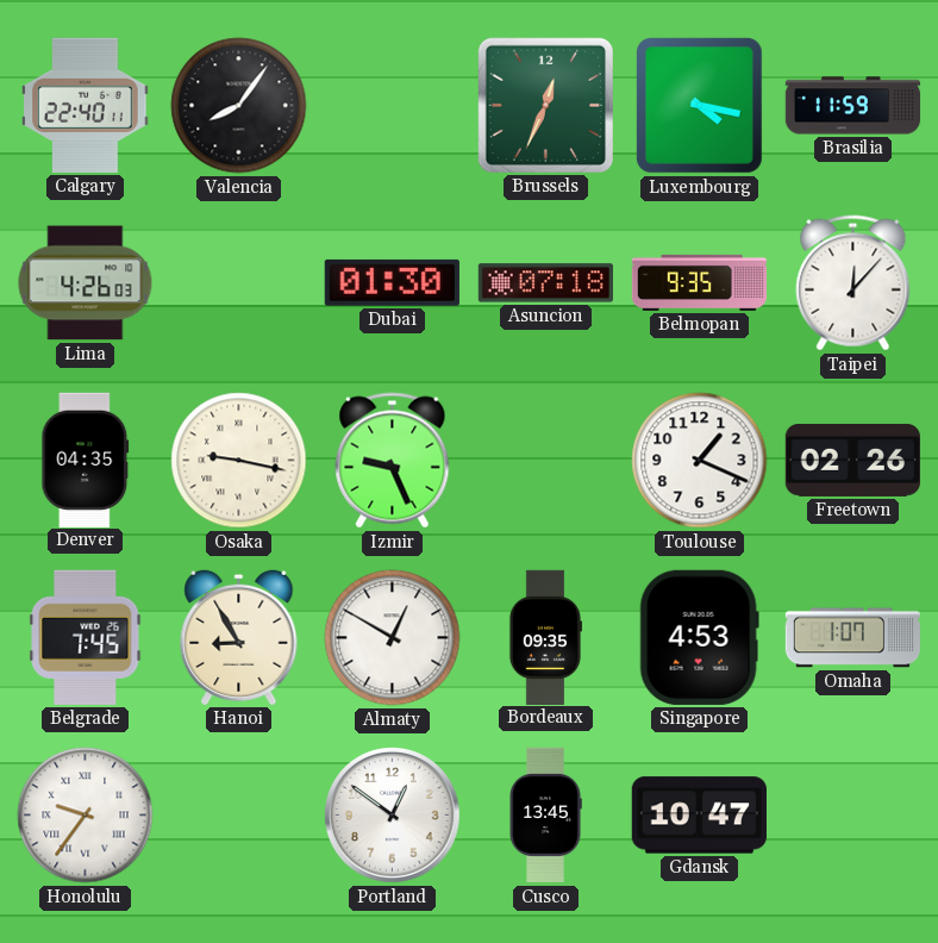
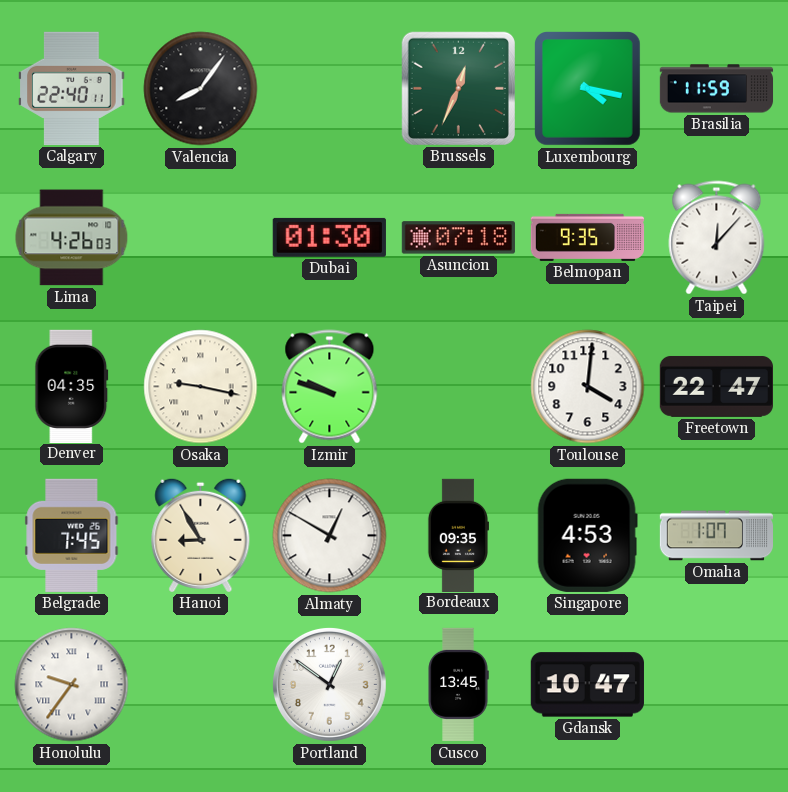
Izmir: 9:26 -> 9:48
Toulouse: 1:19 -> 4:01
Freetown: 02:26 -> 22:47
